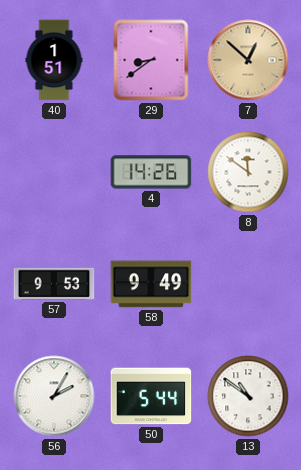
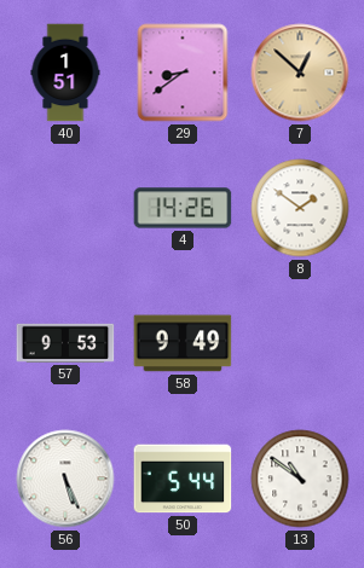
8: 11:51 -> 1:51
56: 2:05 -> 5:26
